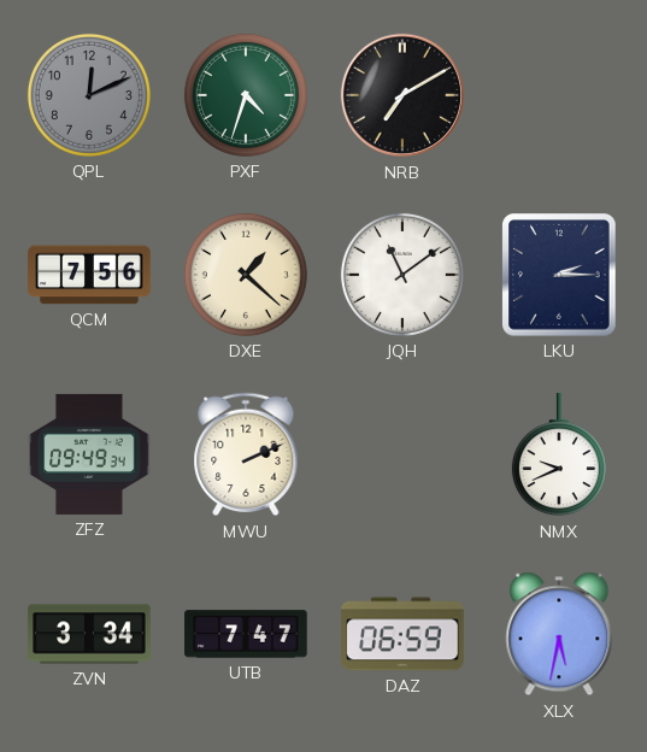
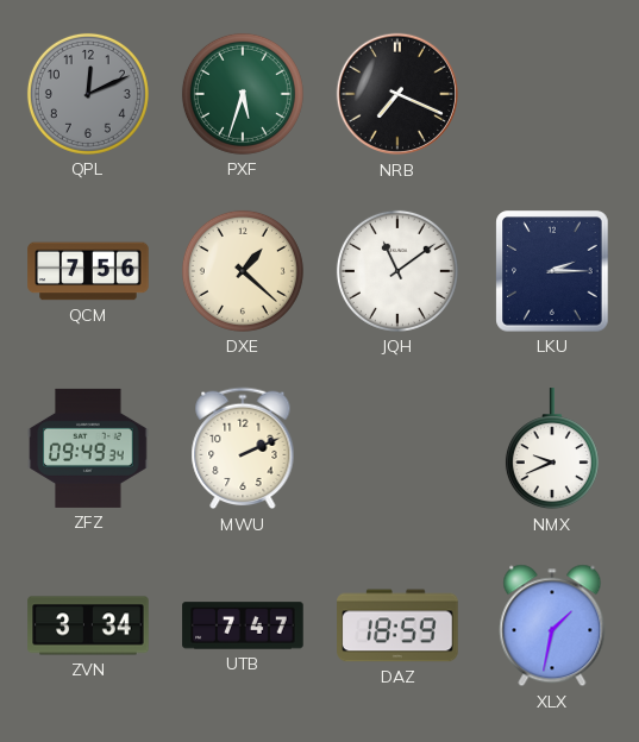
PXF: 4:33 -> 5:33
NRB: 7:10 -> 7:19
DAZ: 06:59 -> 18:59
XLX: 5:32 -> 1:32
